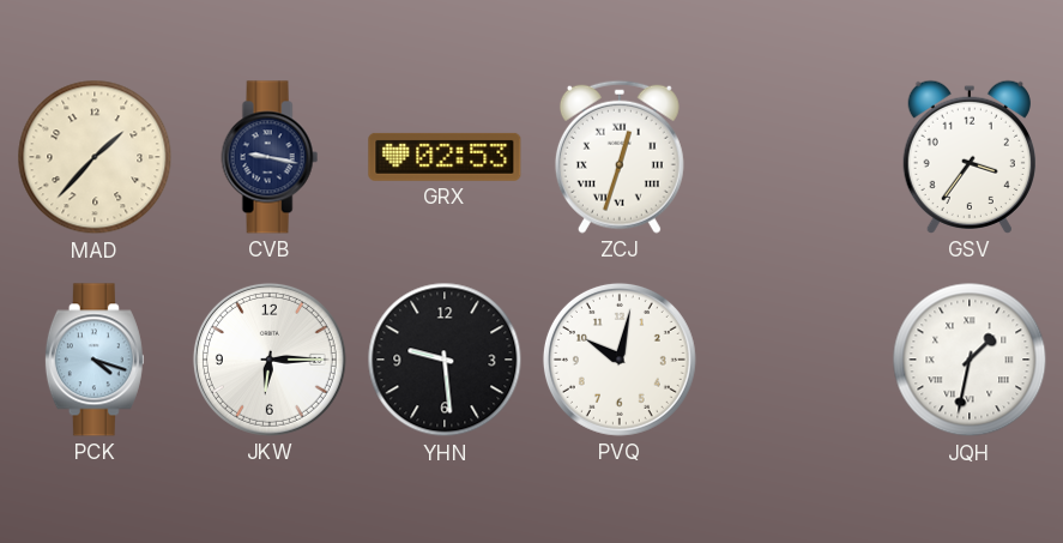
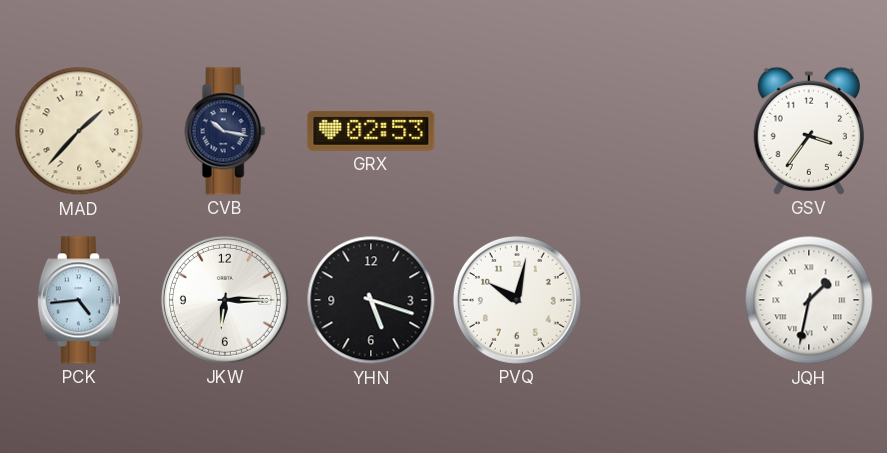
CVB: 9:17 -> 10:17
ZCJ: 12:33 -> none
PCK: 4:18 -> 4:44
YHN: 9:29 -> 5:18
